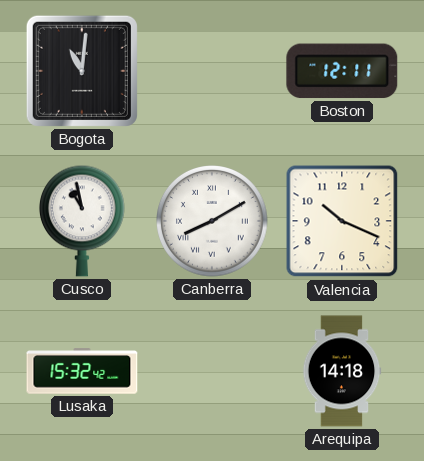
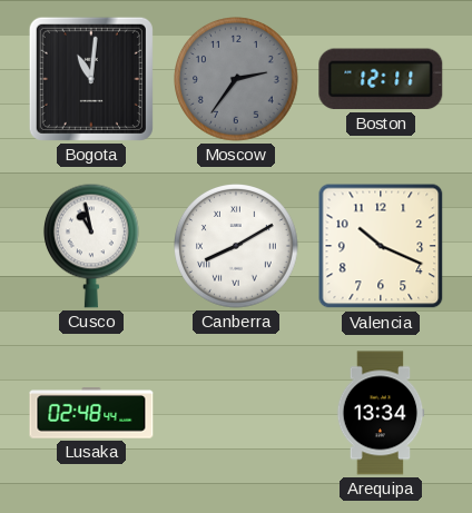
Moscow: none -> 2:36
Lusaka: 15:32 -> 02:48
Arequipa: 14:18 -> 13:34
